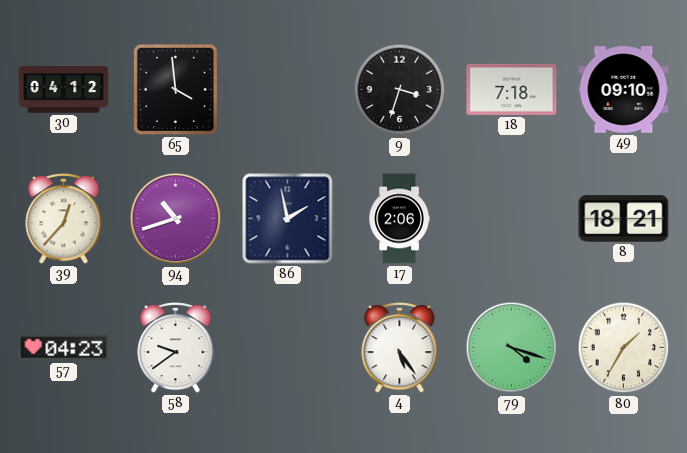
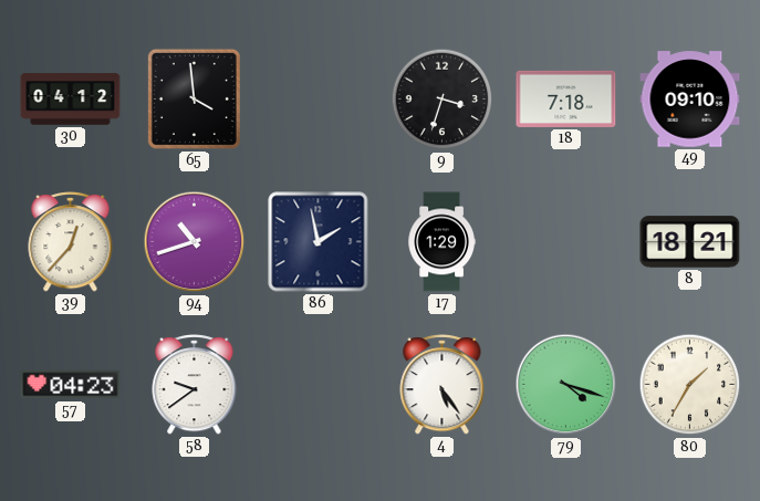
17: 2:06 -> 1:29
